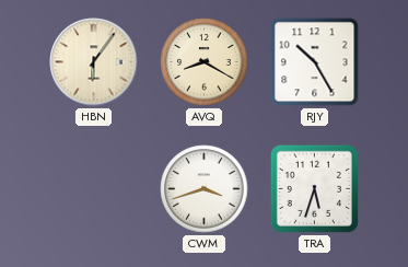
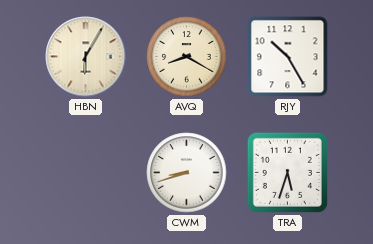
HBN: 6:06 -> 6:05
CWM: 3:42 -> 8:42
